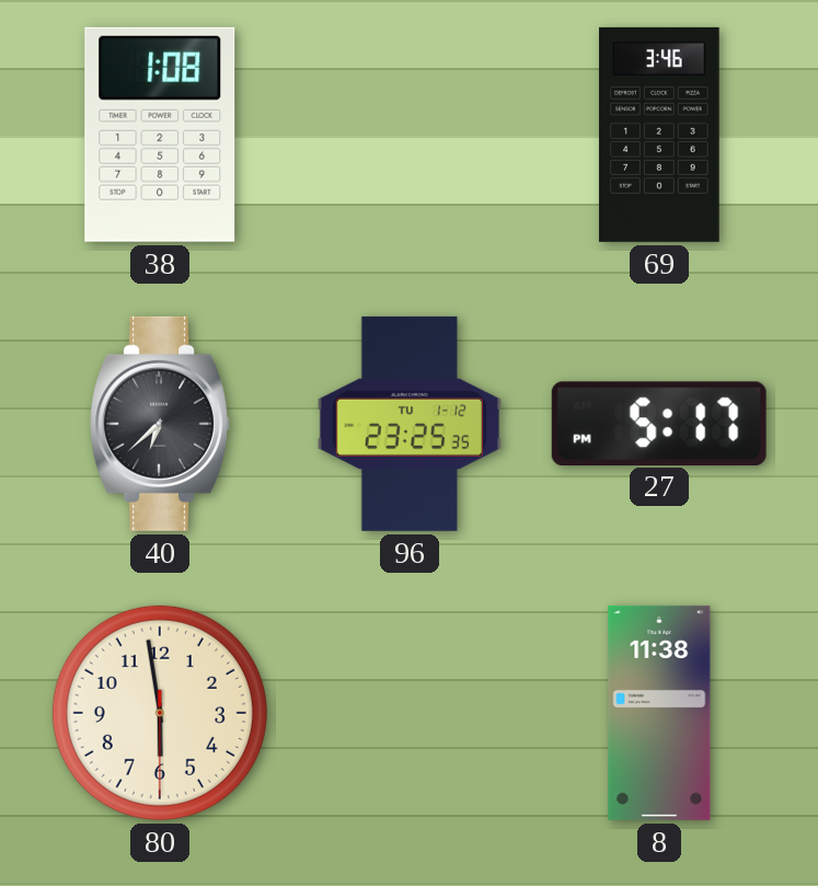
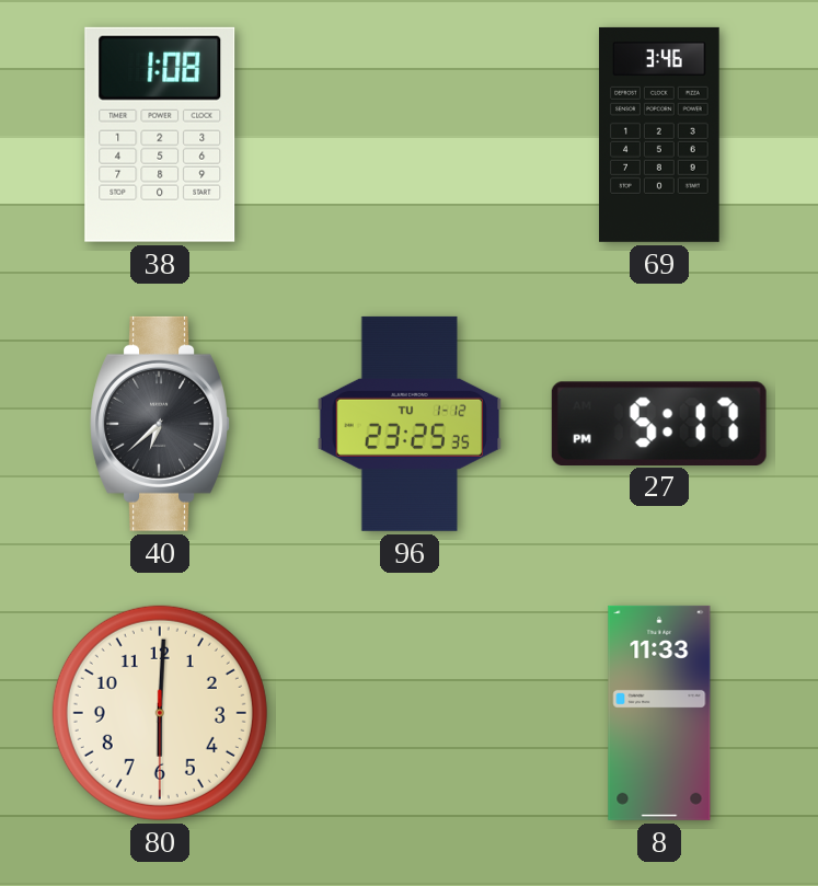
80: 5:58 -> 6:00
8: 11:38 -> 11:33
